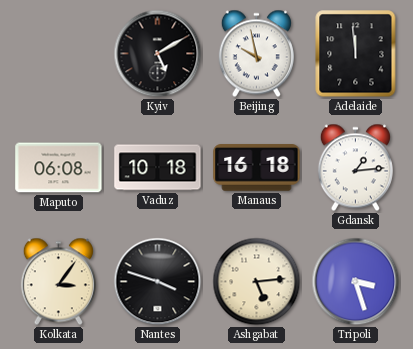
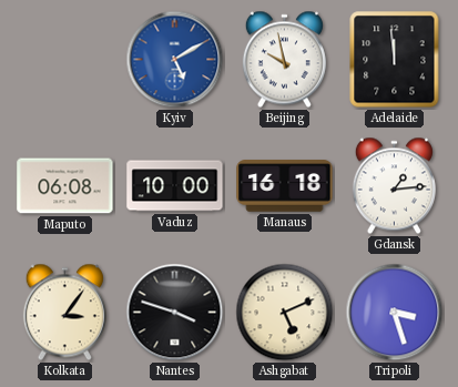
Kyiv dial: black -> blue
Vaduz: 10:18 -> 10:00
Ashgabat: 5:14 -> 5:11
